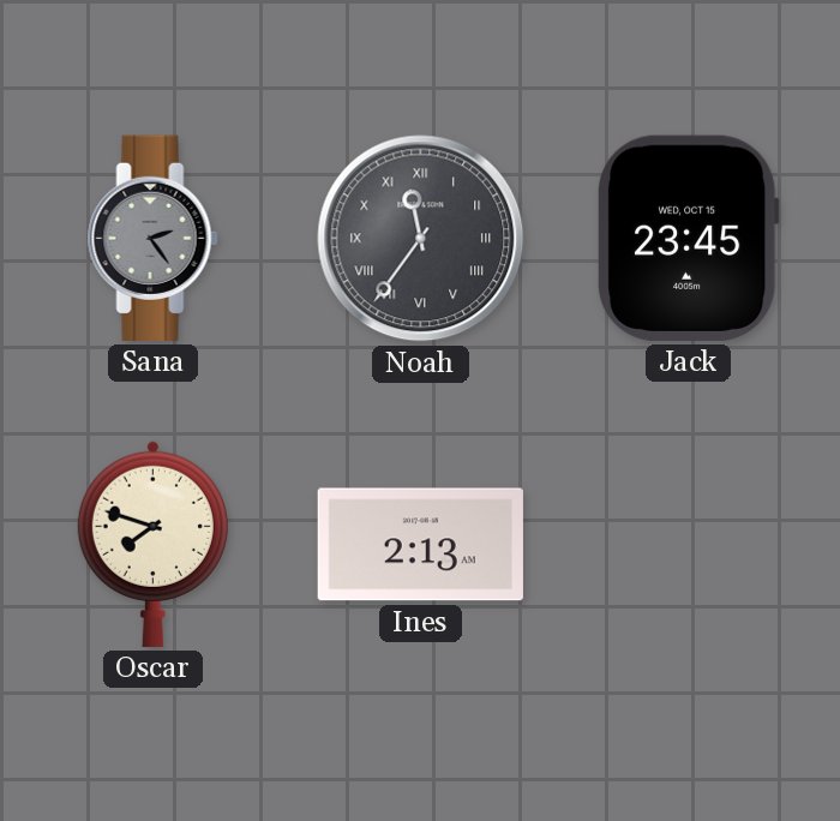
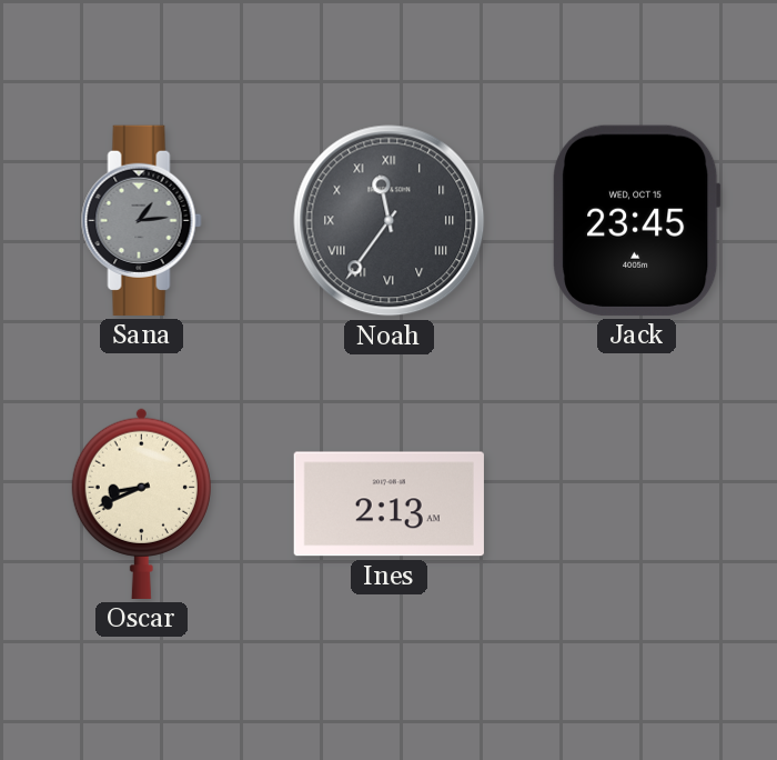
Sana: 2:24 -> 1:14
Oscar: 7:48 -> 8:41
